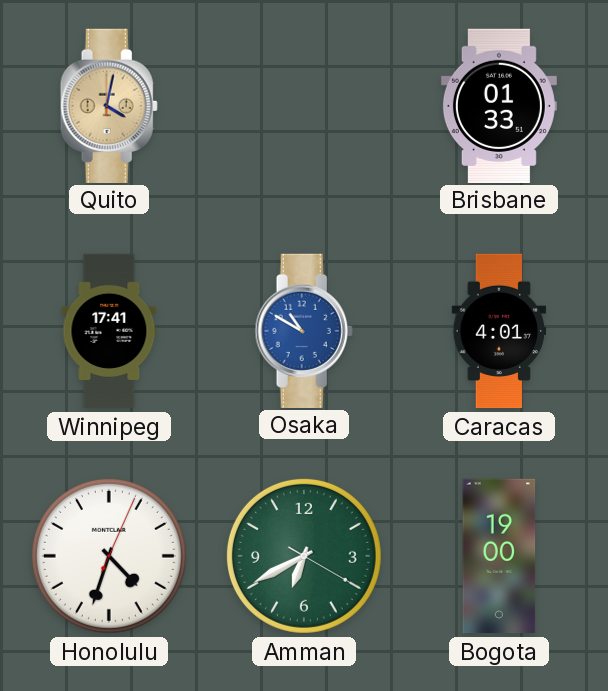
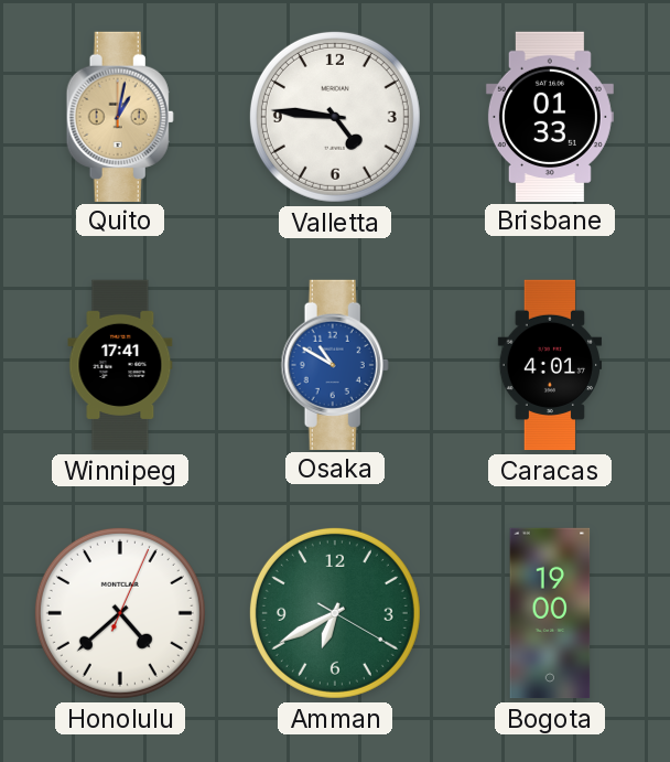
Quito: 4:02 -> 1:02
Valletta: none -> 4:46
Honolulu: 4:33 -> 4:38
